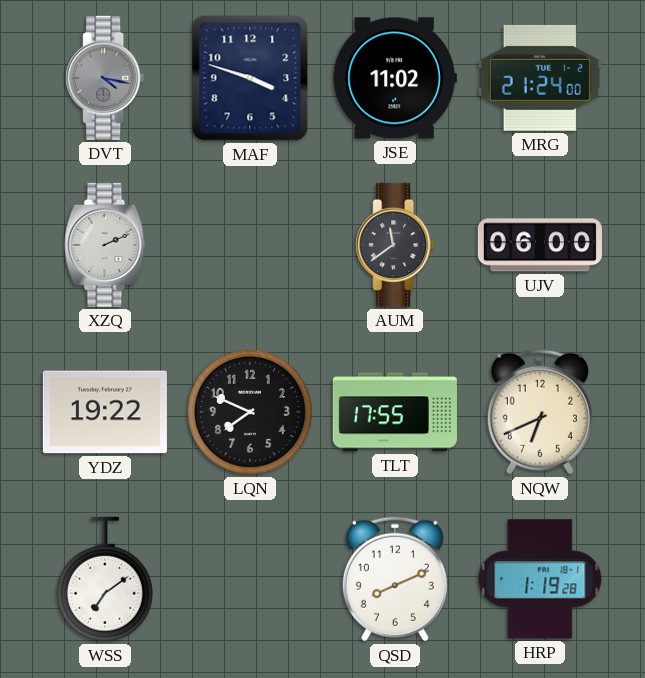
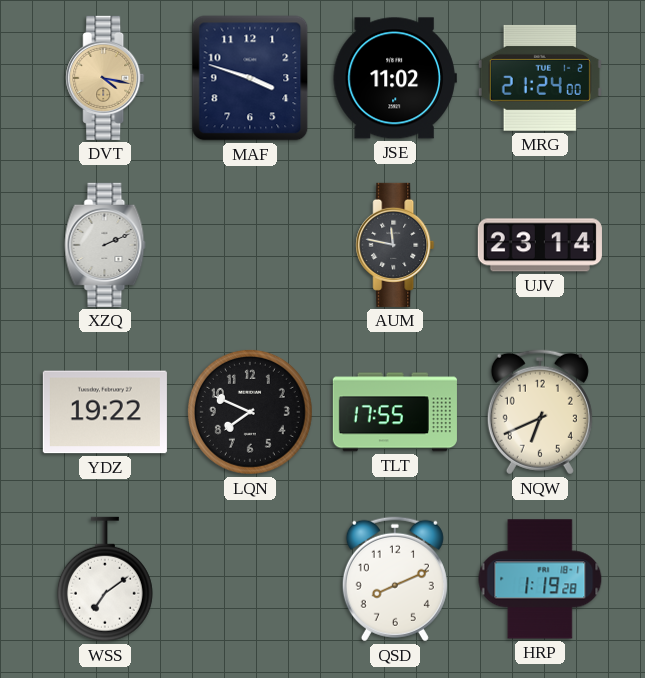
DVT dial: grey -> champagne
AUM: 11:39 -> 11:47
UJV: 06:00 -> 23:14
